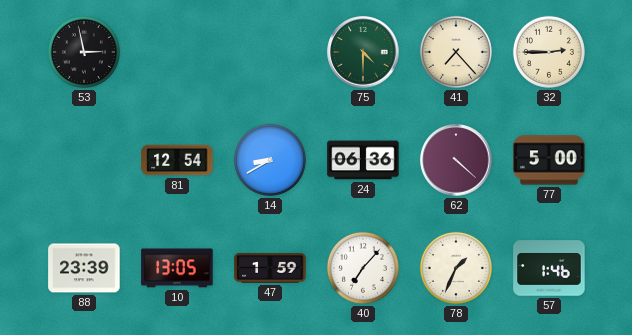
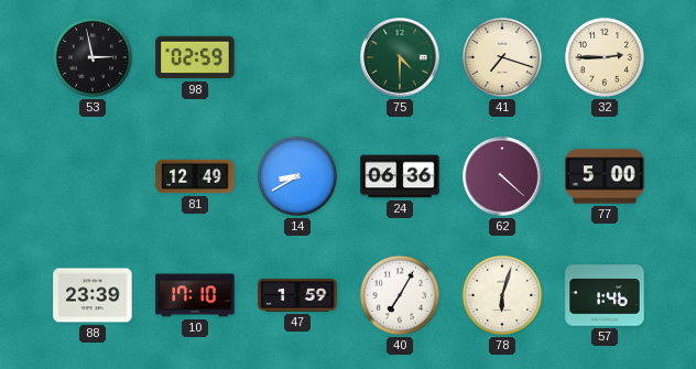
98: none -> 02:59
41: 7:23 -> 7:18
81: 12:54 -> 12:49
10: 13:05 -> 17:10
40: 7:07 -> 7:05
78: 1:34 -> 6:03
